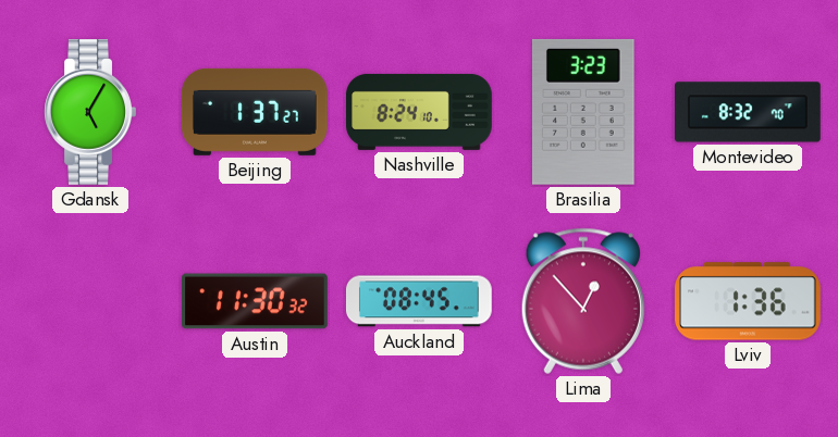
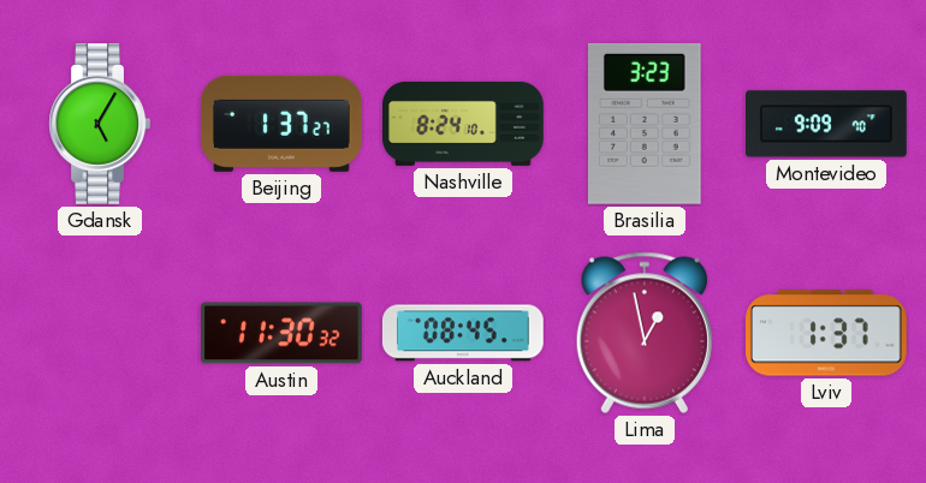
Montevideo: 8:32 -> 9:09
Lima: 12:53 -> 12:58
Lviv: 1:36 -> 1:37
